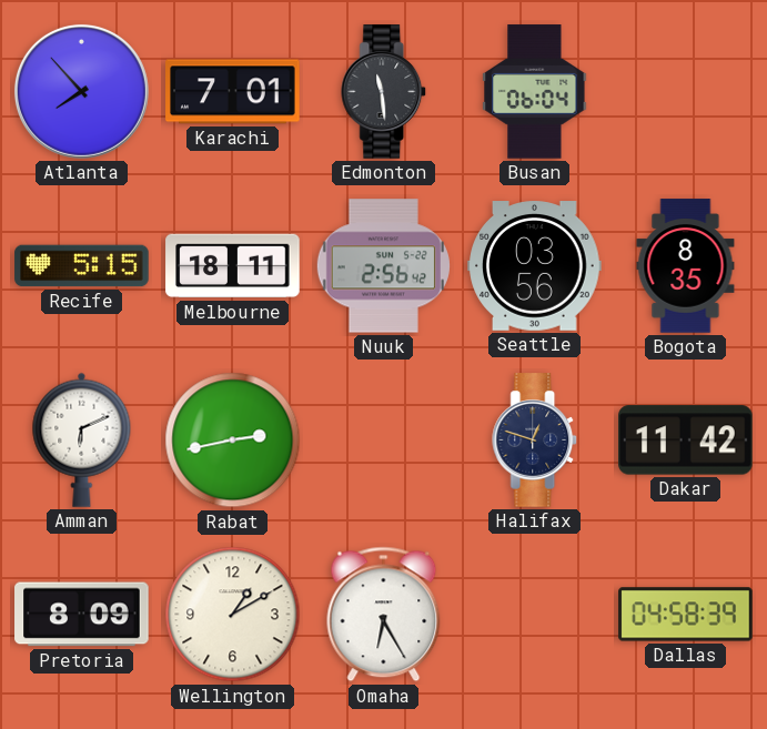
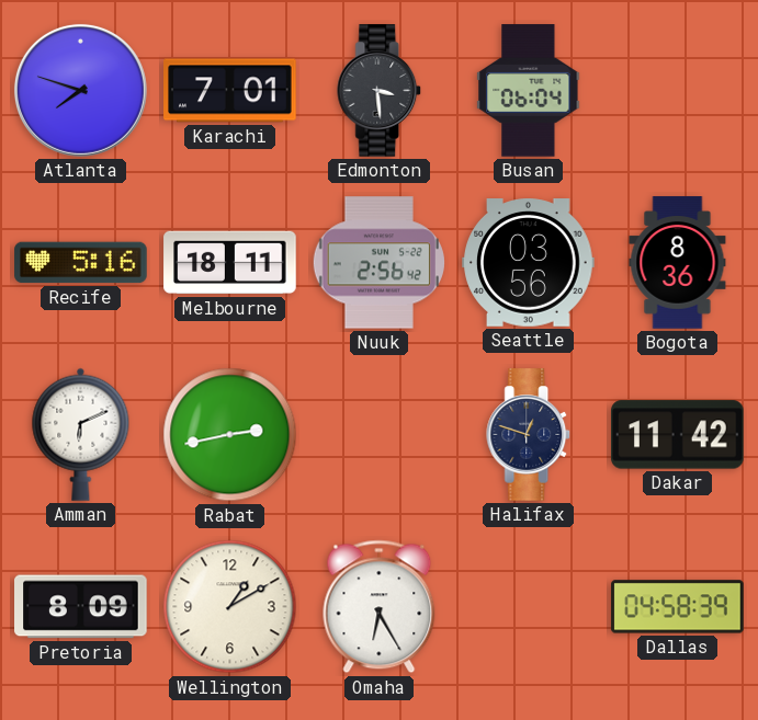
Atlanta: 7:53 -> 7:48
Edmonton: 11:29 -> 3:29
Recife: 5:15 -> 5:16
Bogota: 8:35 -> 8:36
